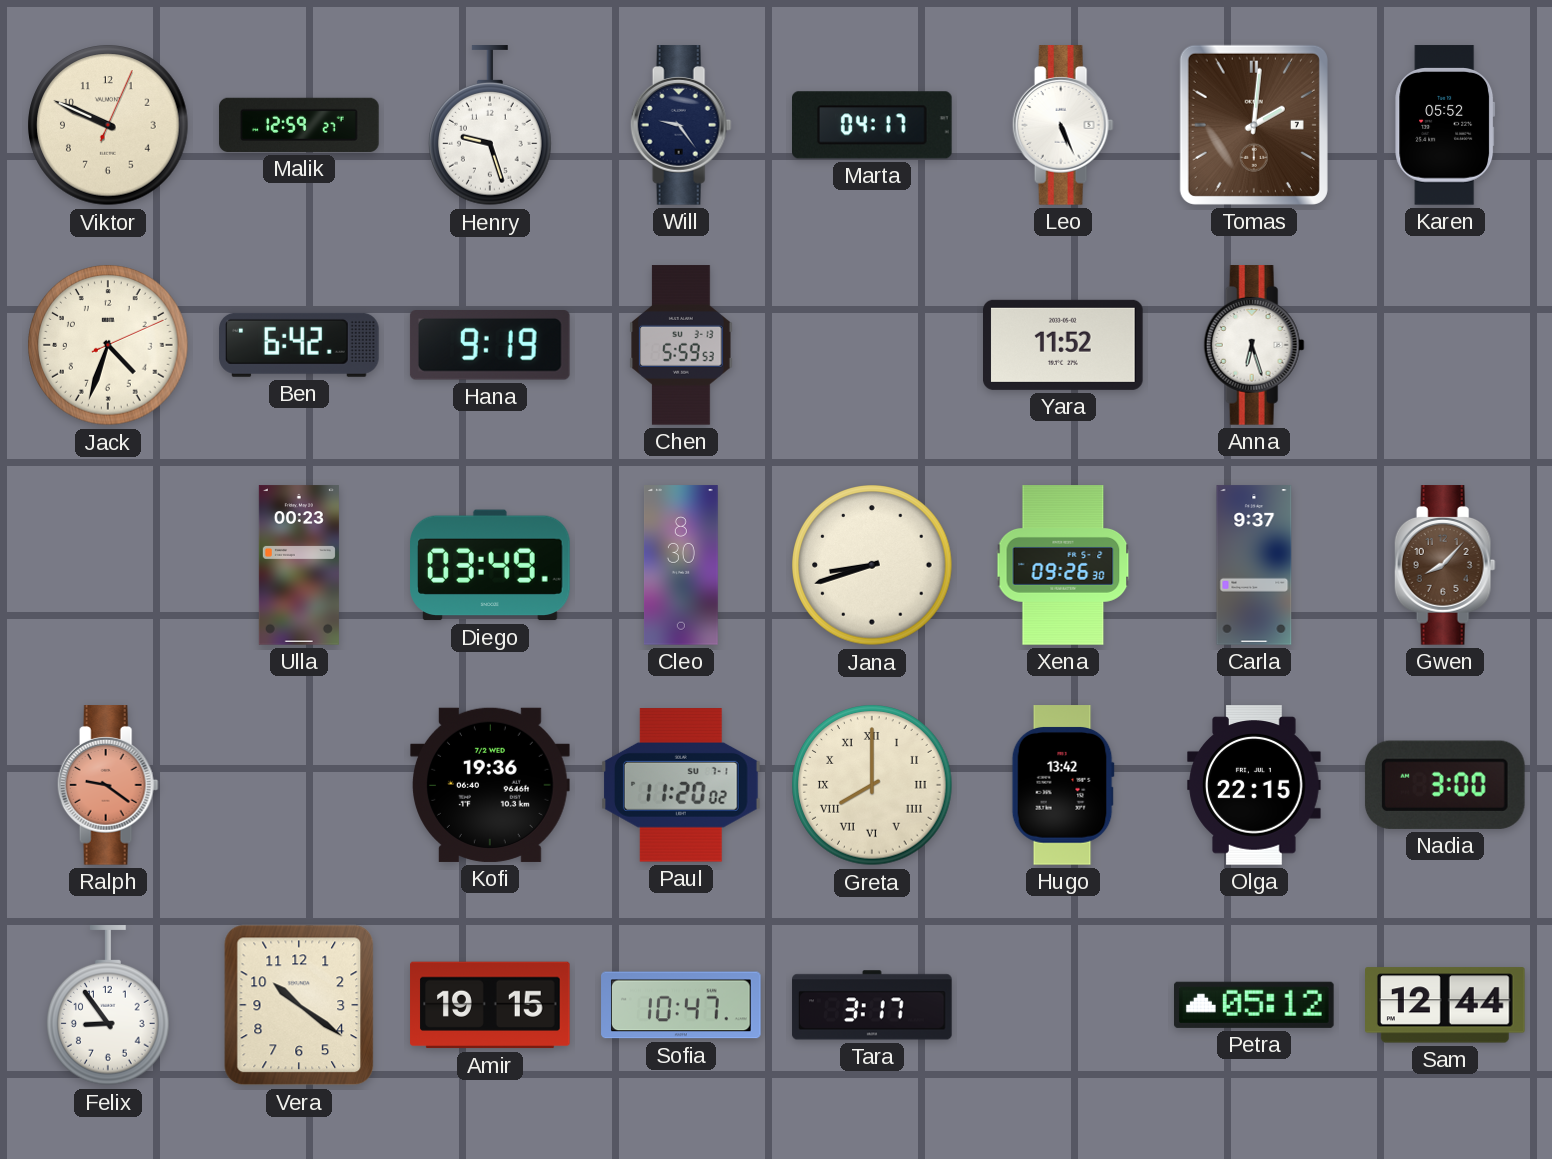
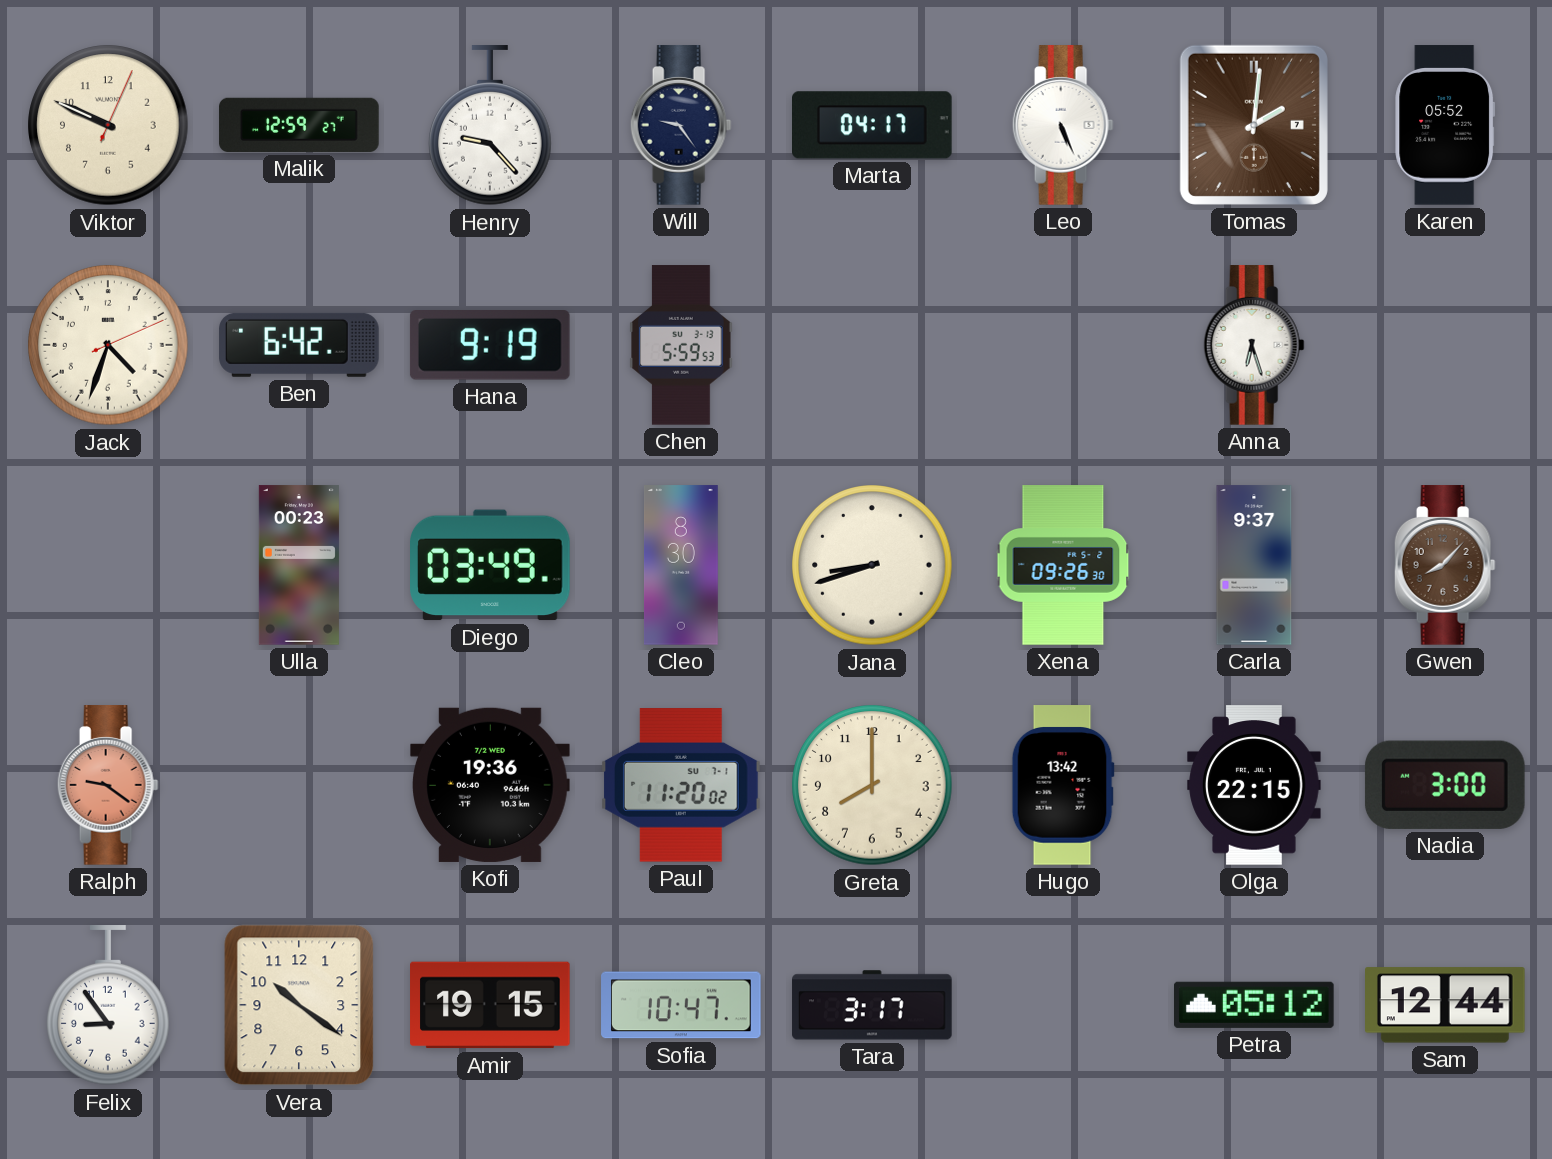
Henry: 9:27 -> 9:23
Yara: 11:52 -> none
Greta numerals: Roman -> Arabic
